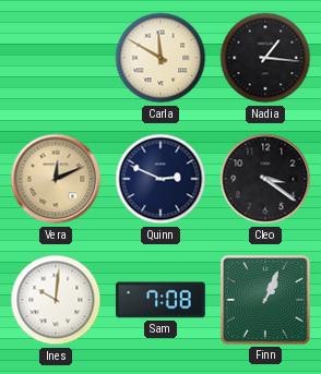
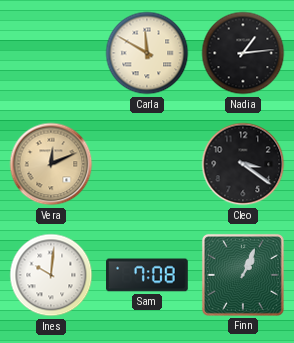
Nadia: 1:16 -> 1:14
Quinn: 2:49 -> none
